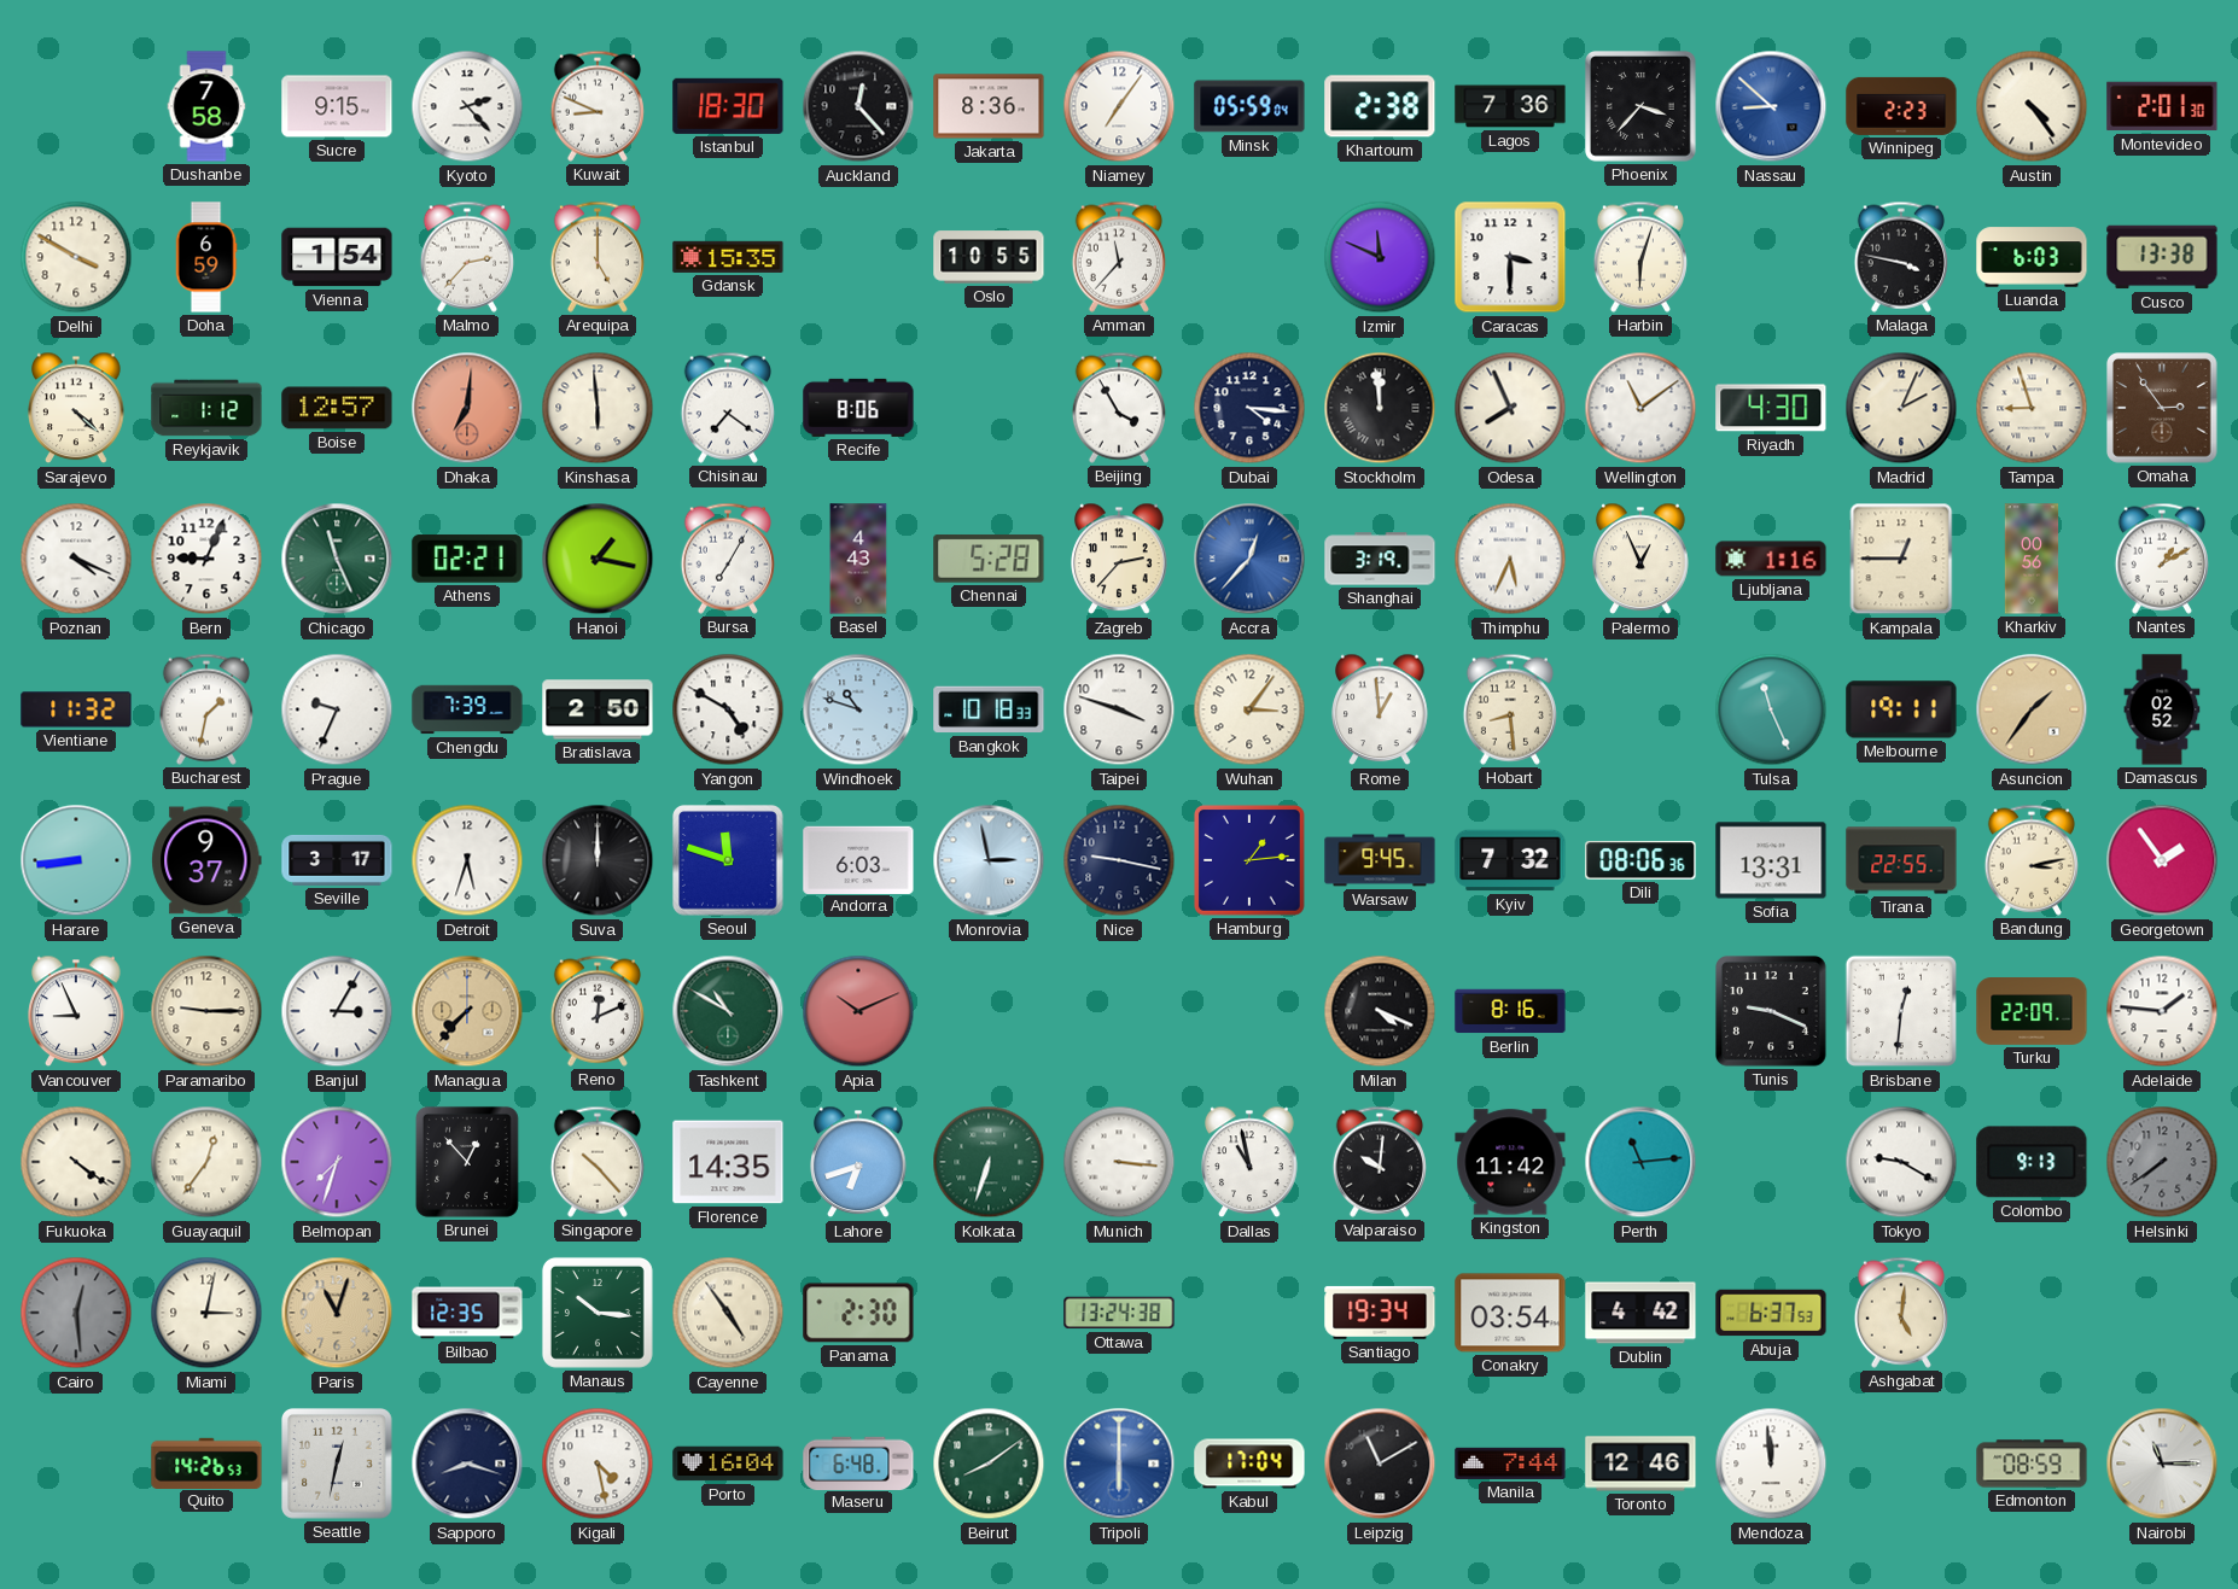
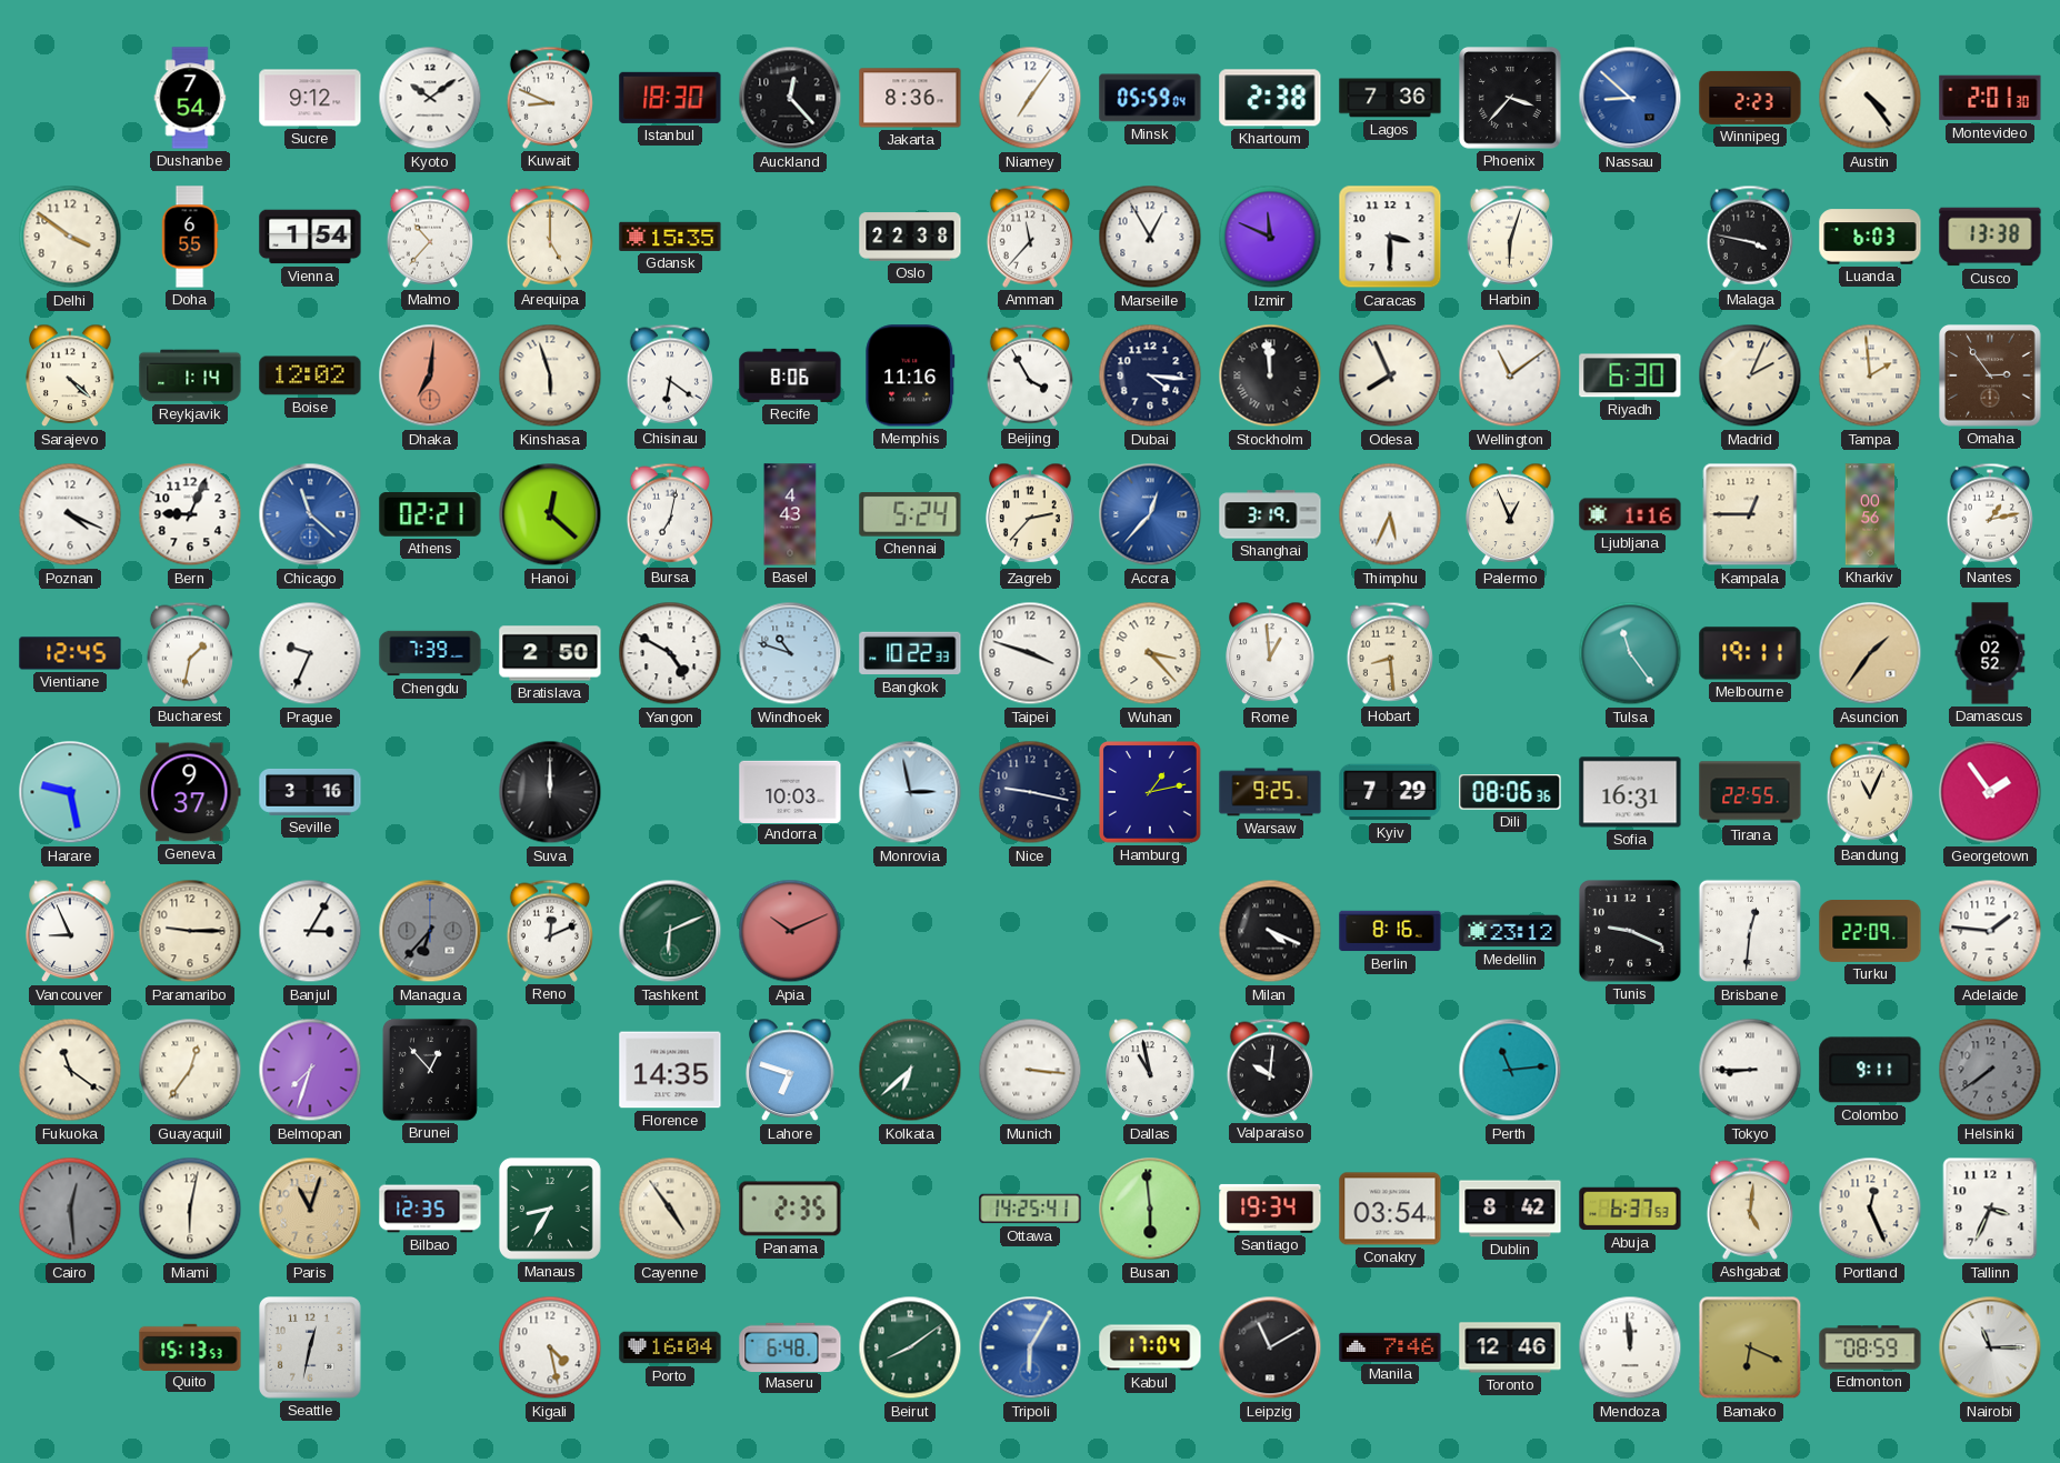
Dushanbe: 7:58 -> 7:54
Sucre: 9:15 -> 9:12
Kyoto: 2:23 -> 10:09
Delhi: 3:50 -> 3:51
Doha: 6:59 -> 6:55
Malmo: 2:37 -> 10:37
Oslo: 10:55 -> 22:38
Marseille: none -> 12:55
Reykjavik: 1:12 -> 1:14
Boise: 12:57 -> 12:02
Kinshasa: 5:59 -> 5:57
Chisinau: 7:21 -> 6:21
Memphis: none -> 11:16
Riyadh: 4:30 -> 6:30
Tampa: 8:57 -> 1:59
Chicago: 11:26 -> 11:22
Chicago dial: green -> blue
Hanoi: 1:17 -> 12:22
Bursa: 7:05 -> 7:02
Chennai: 5:28 -> 5:24
Nantes: 1:10 -> 1:13
Vientiane: 11:32 -> 12:45
Bangkok: 10:18 -> 10:22
Wuhan: 3:06 -> 3:23
Tulsa: 11:26 -> 11:24
Harare: 8:44 -> 9:28
Seville: 3:17 -> 3:16
Detroit: 5:33 -> none
Seoul: 11:48 -> none
Andorra: 6:03 -> 10:03
Hamburg: 1:14 -> 1:13
Warsaw: 9:45 -> 9:25
Kyiv: 7:32 -> 7:29
Sofia: 13:31 -> 16:31
Bandung: 3:13 -> 11:04
Managua: 7:37 -> 6:37
Managua dial: champagne -> grey
Tashkent: 10:50 -> 6:11
Medellin: none -> 23:12
Fukuoka: 4:21 -> 11:21
Singapore: 10:23 -> none
Lahore: 6:42 -> 6:48
Kolkata: 6:33 -> 6:38
Kingston: 11:42 -> none
Tokyo: 9:20 -> 8:45
Colombo: 9:13 -> 9:11
Miami: 3:02 -> 6:02
Manaus: 10:16 -> 8:35
Panama: 2:30 -> 2:35
Ottawa: 13:24 -> 14:25
Busan: none -> 5:59
Dublin: 4:42 -> 8:42
Portland: none -> 12:26
Tallinn: none -> 3:34
Quito: 14:26 -> 15:13
Sapporo: 8:18 -> none
Tripoli: 6:00 -> 6:05
Manila: 7:44 -> 7:46
Bamako: none -> 6:19
